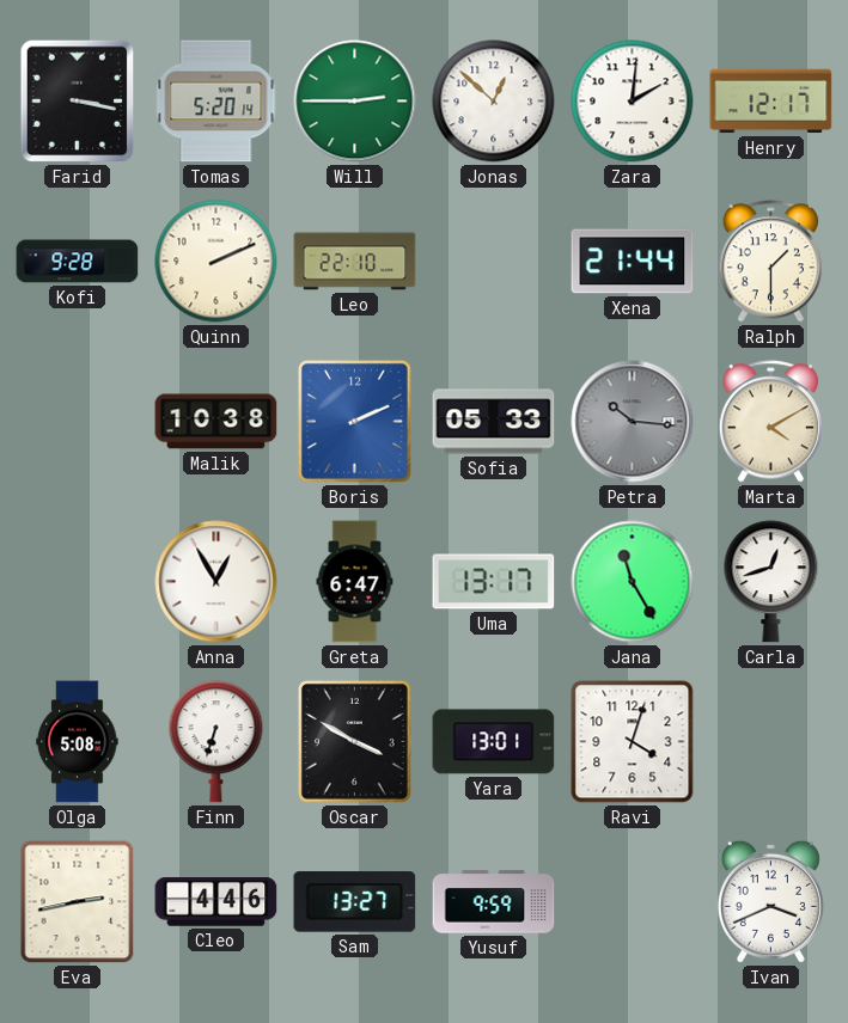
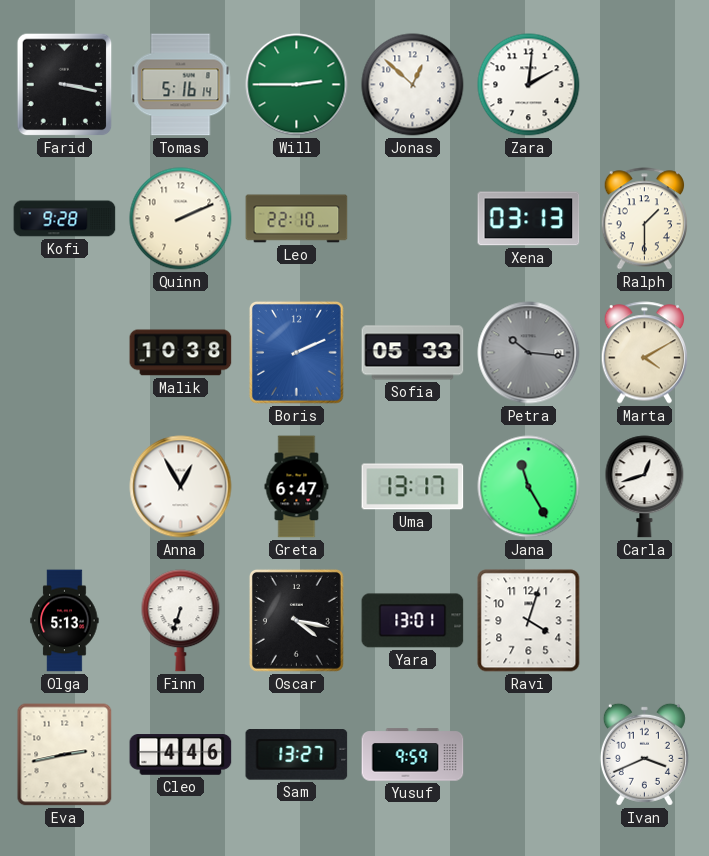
Tomas: 5:20 -> 5:16
Henry: 12:17 -> none
Xena: 21:44 -> 03:13
Olga: 5:08 -> 5:13
Oscar: 3:50 -> 4:17
